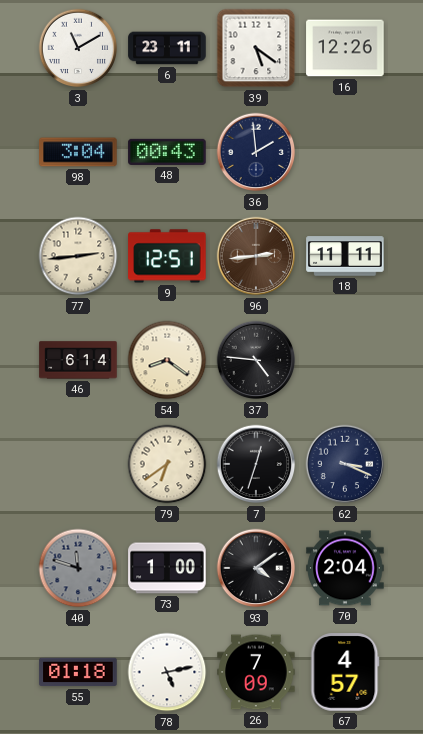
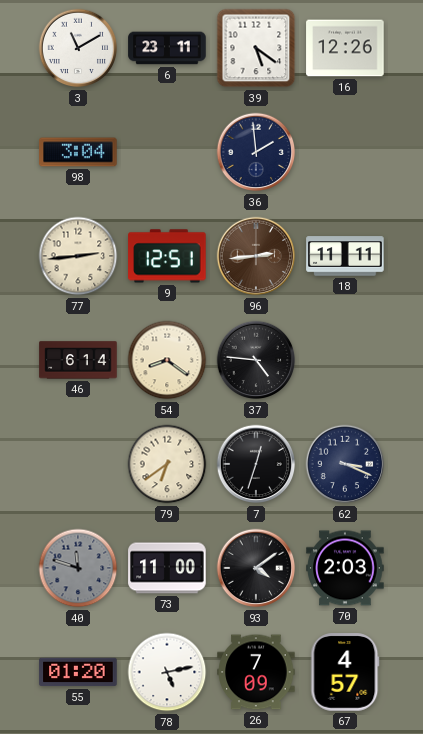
48: 00:43 -> none
73: 1:00 -> 11:00
70: 2:04 -> 2:03
55: 01:18 -> 01:20
